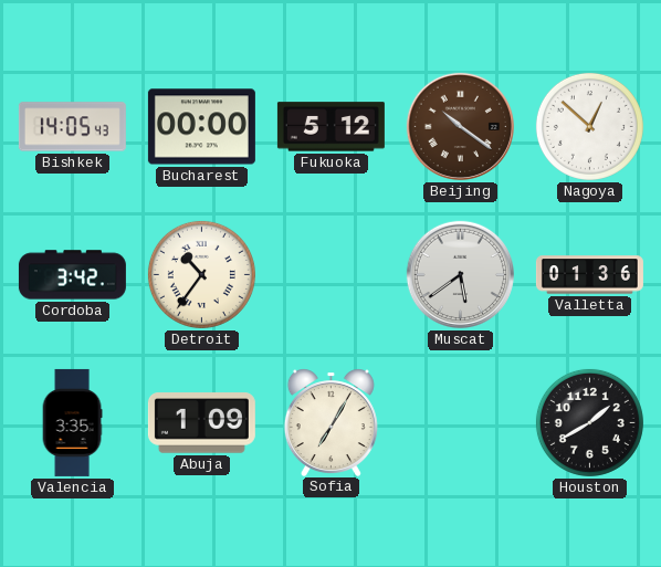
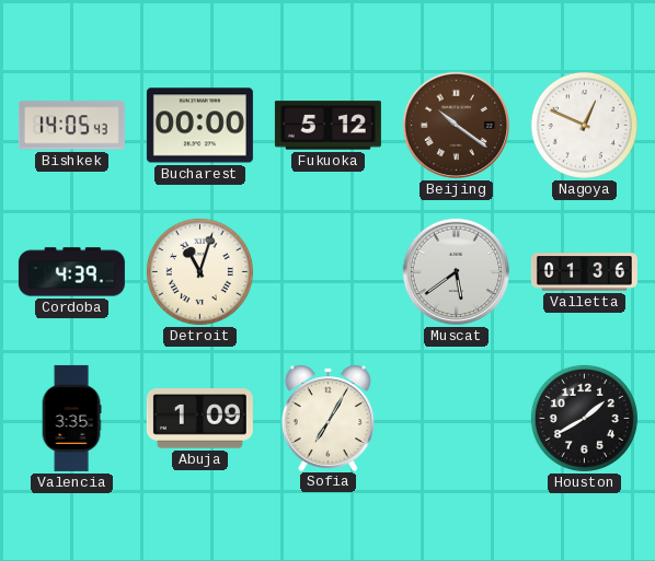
Nagoya: 12:52 -> 12:49
Cordoba: 3:42 -> 4:39
Detroit: 10:36 -> 11:03
